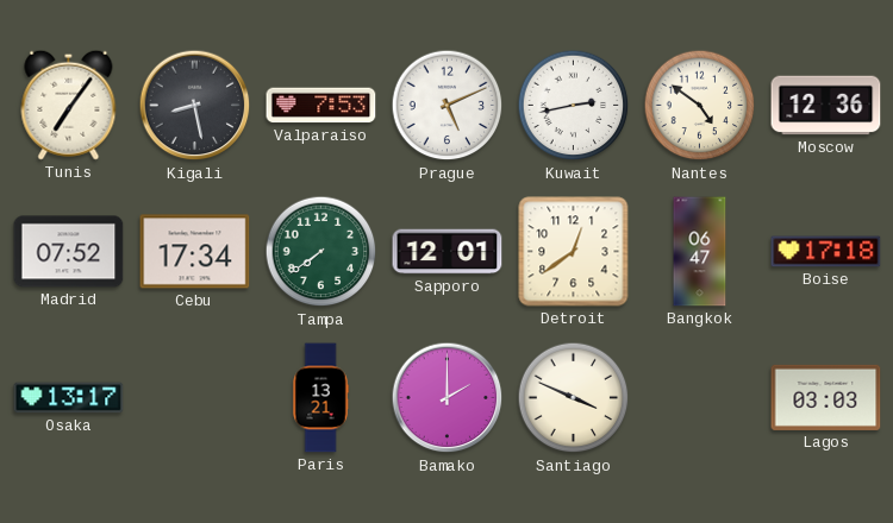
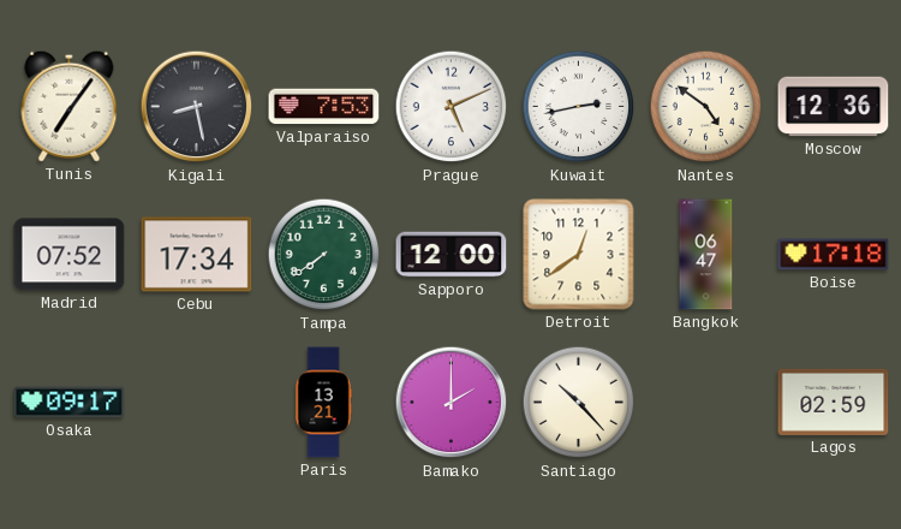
Sapporo: 12:01 -> 12:00
Osaka: 13:17 -> 09:17
Santiago: 3:49 -> 10:23
Lagos: 03:03 -> 02:59
